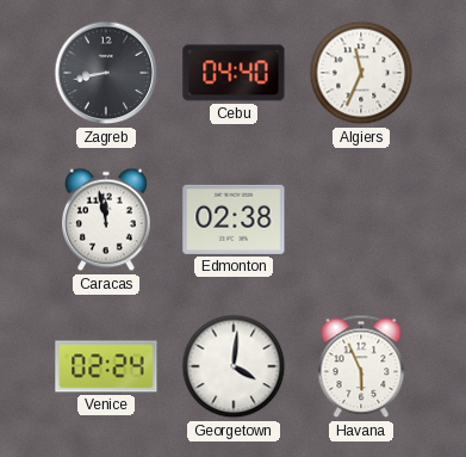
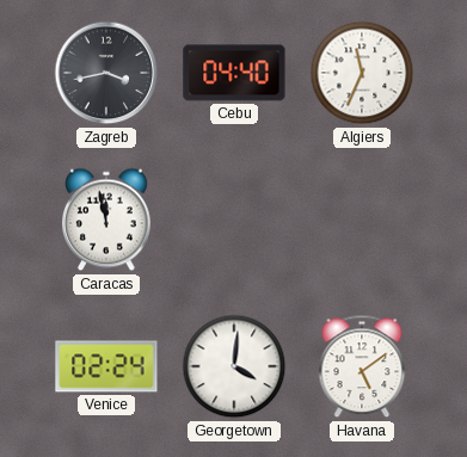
Zagreb: 8:43 -> 3:43
Edmonton: 02:38 -> none
Havana: 5:56 -> 5:09
